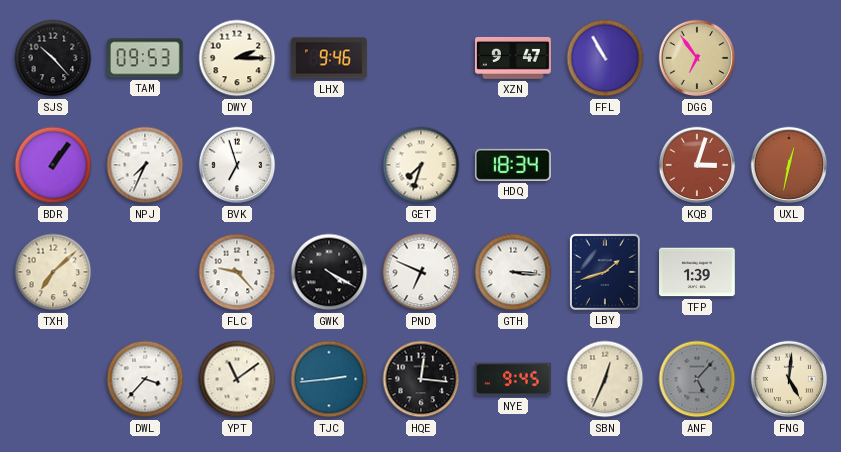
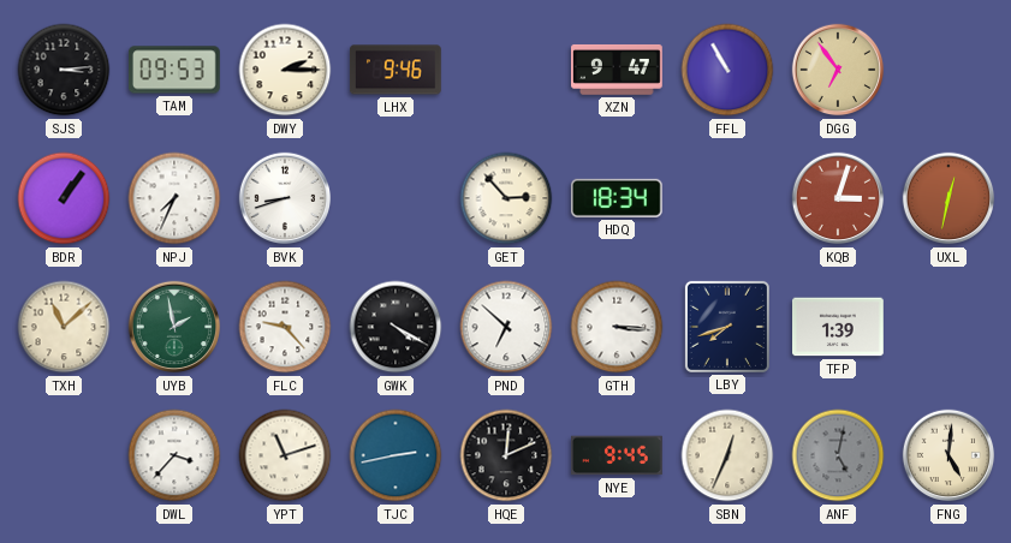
SJS: 10:23 -> 3:14
BVK: 6:57 -> 8:42
GET: 7:33 -> 2:53
TXH: 7:08 -> 11:08
UYB: none -> 1:58
PND: 6:49 -> 6:52
LBY: 1:42 -> 7:42
YPT: 11:09 -> 11:12
TJC: 2:44 -> 2:43
HQE: 12:16 -> 12:11
ANF: 5:07 -> 5:02
